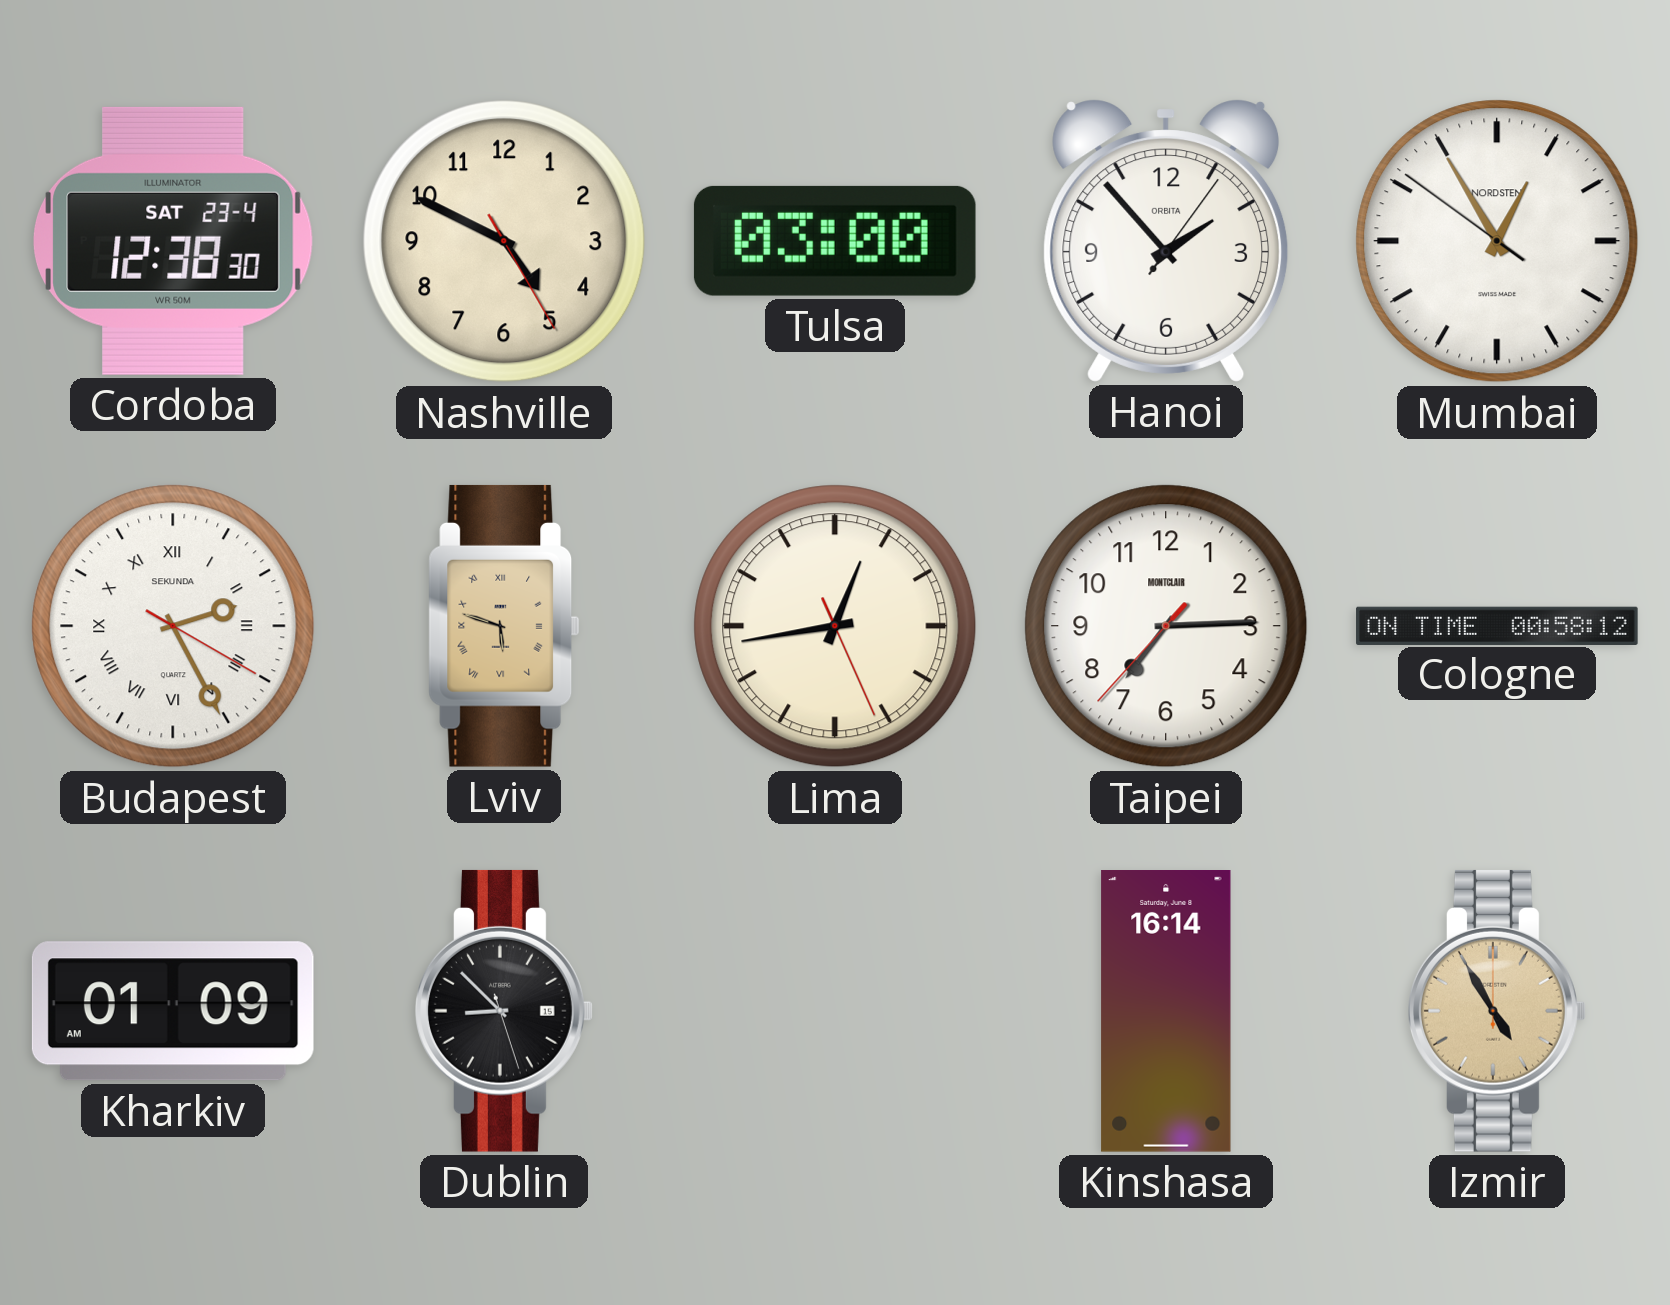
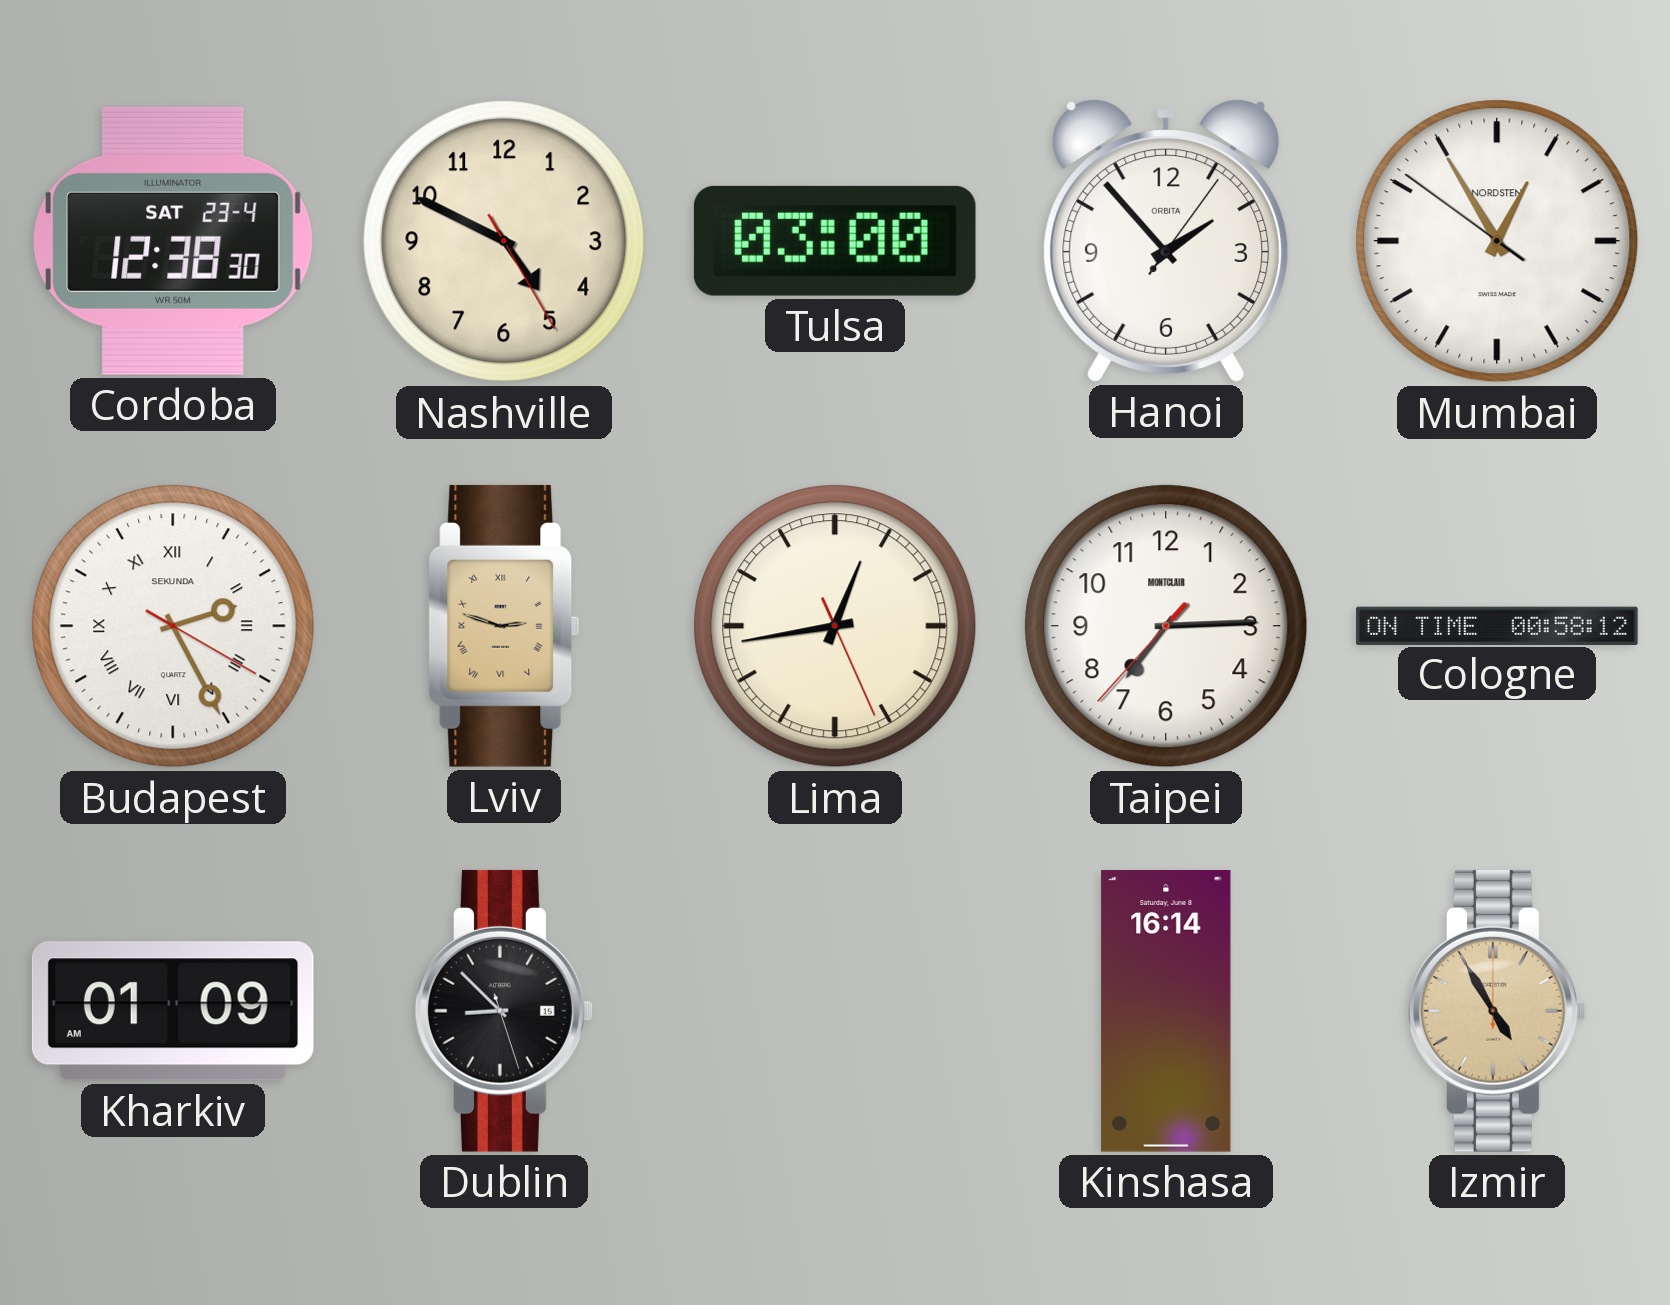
Lviv: 5:48 -> 2:48
